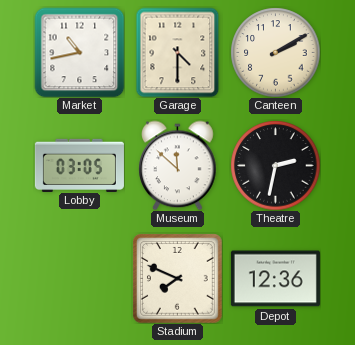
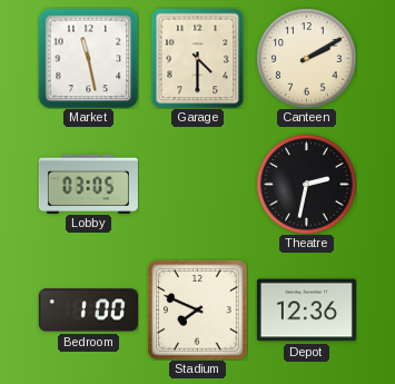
Market: 10:43 -> 11:28
Museum: 11:52 -> none
Bedroom: none -> 1:00
